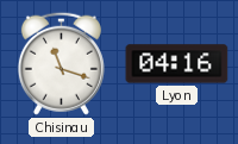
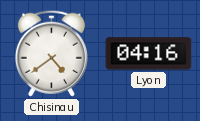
Chisinau: 11:18 -> 4:39
